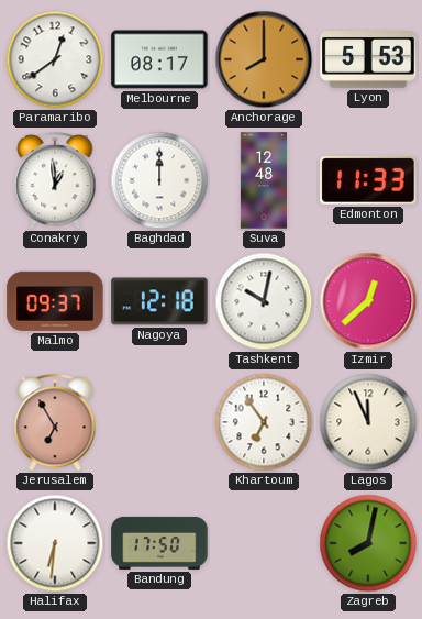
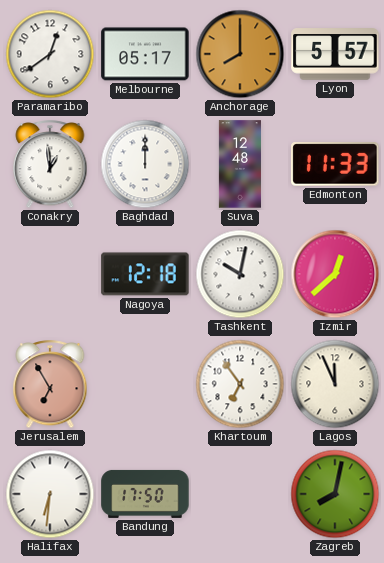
Melbourne: 08:17 -> 05:17
Lyon: 5:53 -> 5:57
Malmo: 09:37 -> none
